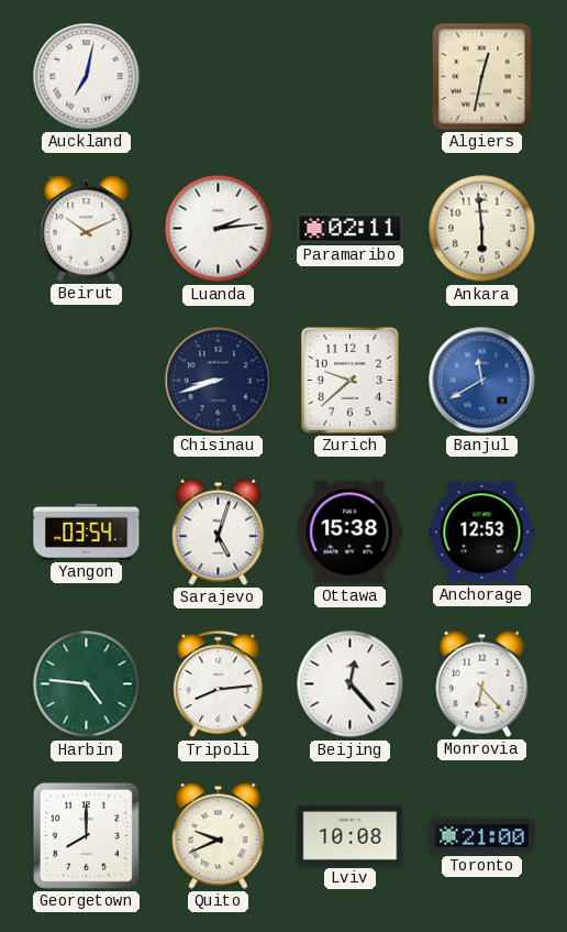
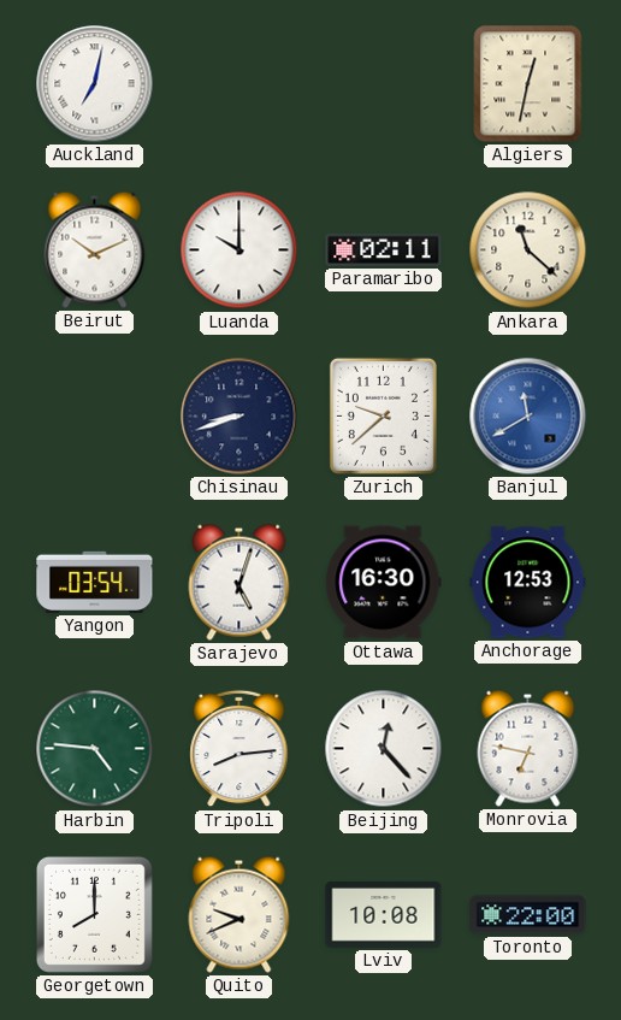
Luanda: 2:14 -> 10:00
Ankara: 5:59 -> 11:22
Ottawa: 15:38 -> 16:30
Monrovia: 6:23 -> 6:47
Toronto: 21:00 -> 22:00
